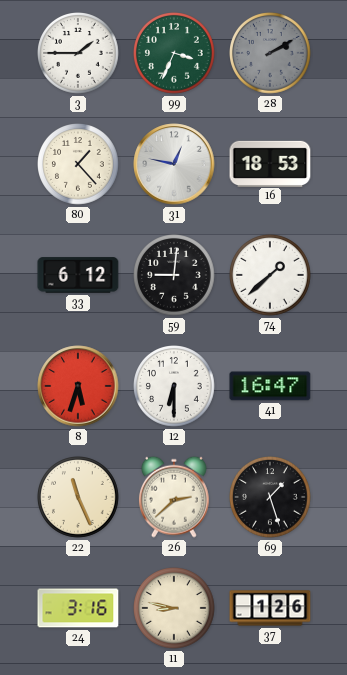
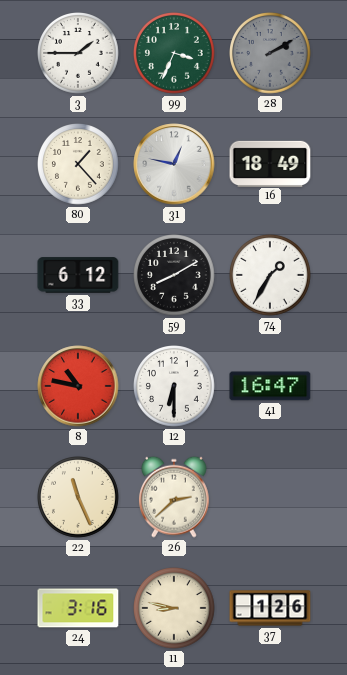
16: 18:53 -> 18:49
59: 9:01 -> 8:10
74: 1:38 -> 1:35
8: 5:33 -> 10:47
69: 1:27 -> none
